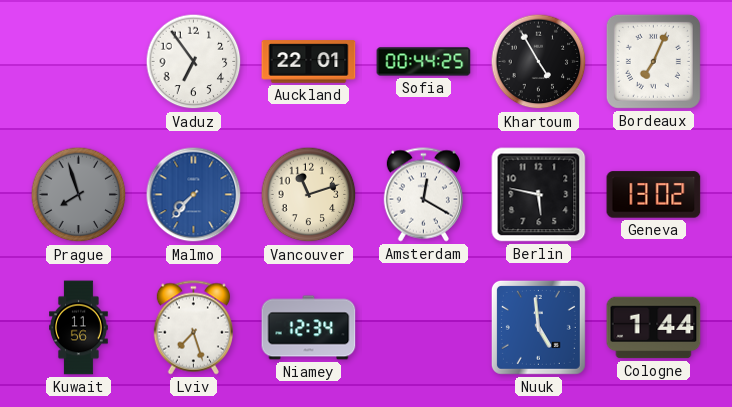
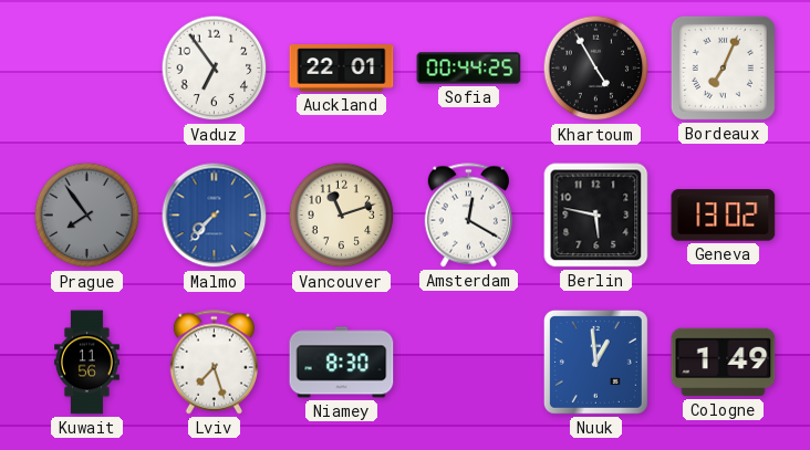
Prague: 7:57 -> 7:54
Niamey: 12:34 -> 8:30
Nuuk: 4:59 -> 12:59
Cologne: 1:44 -> 1:49
